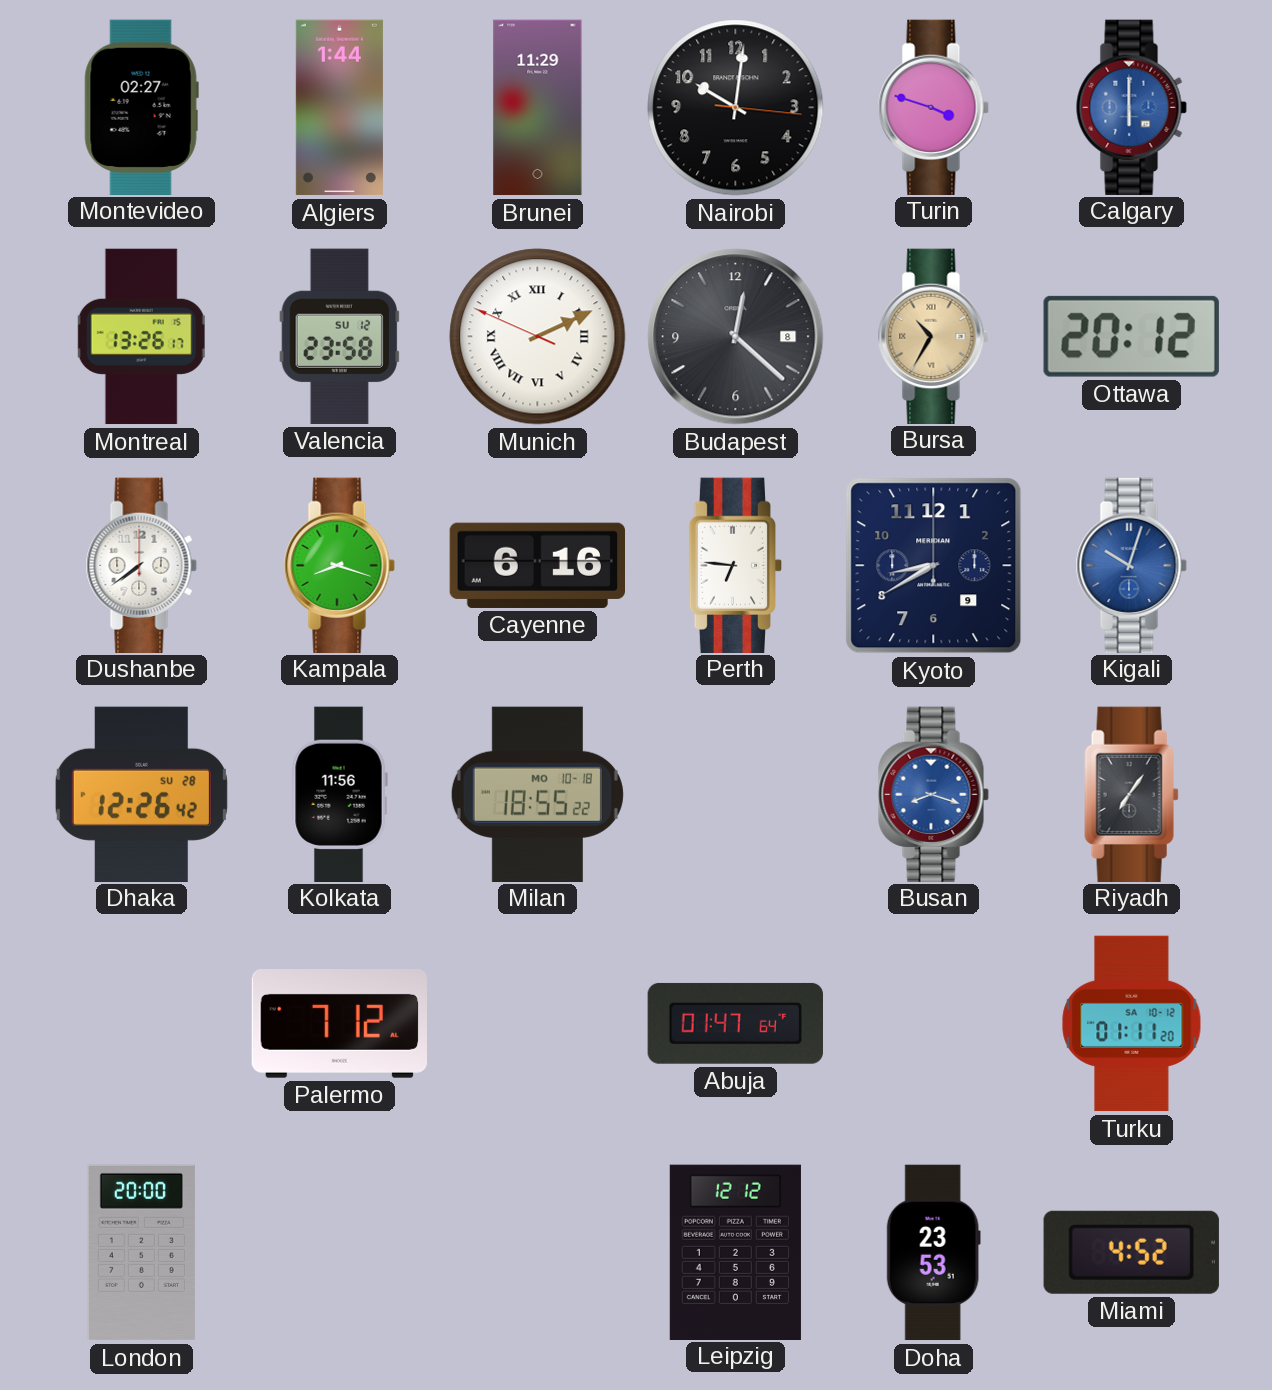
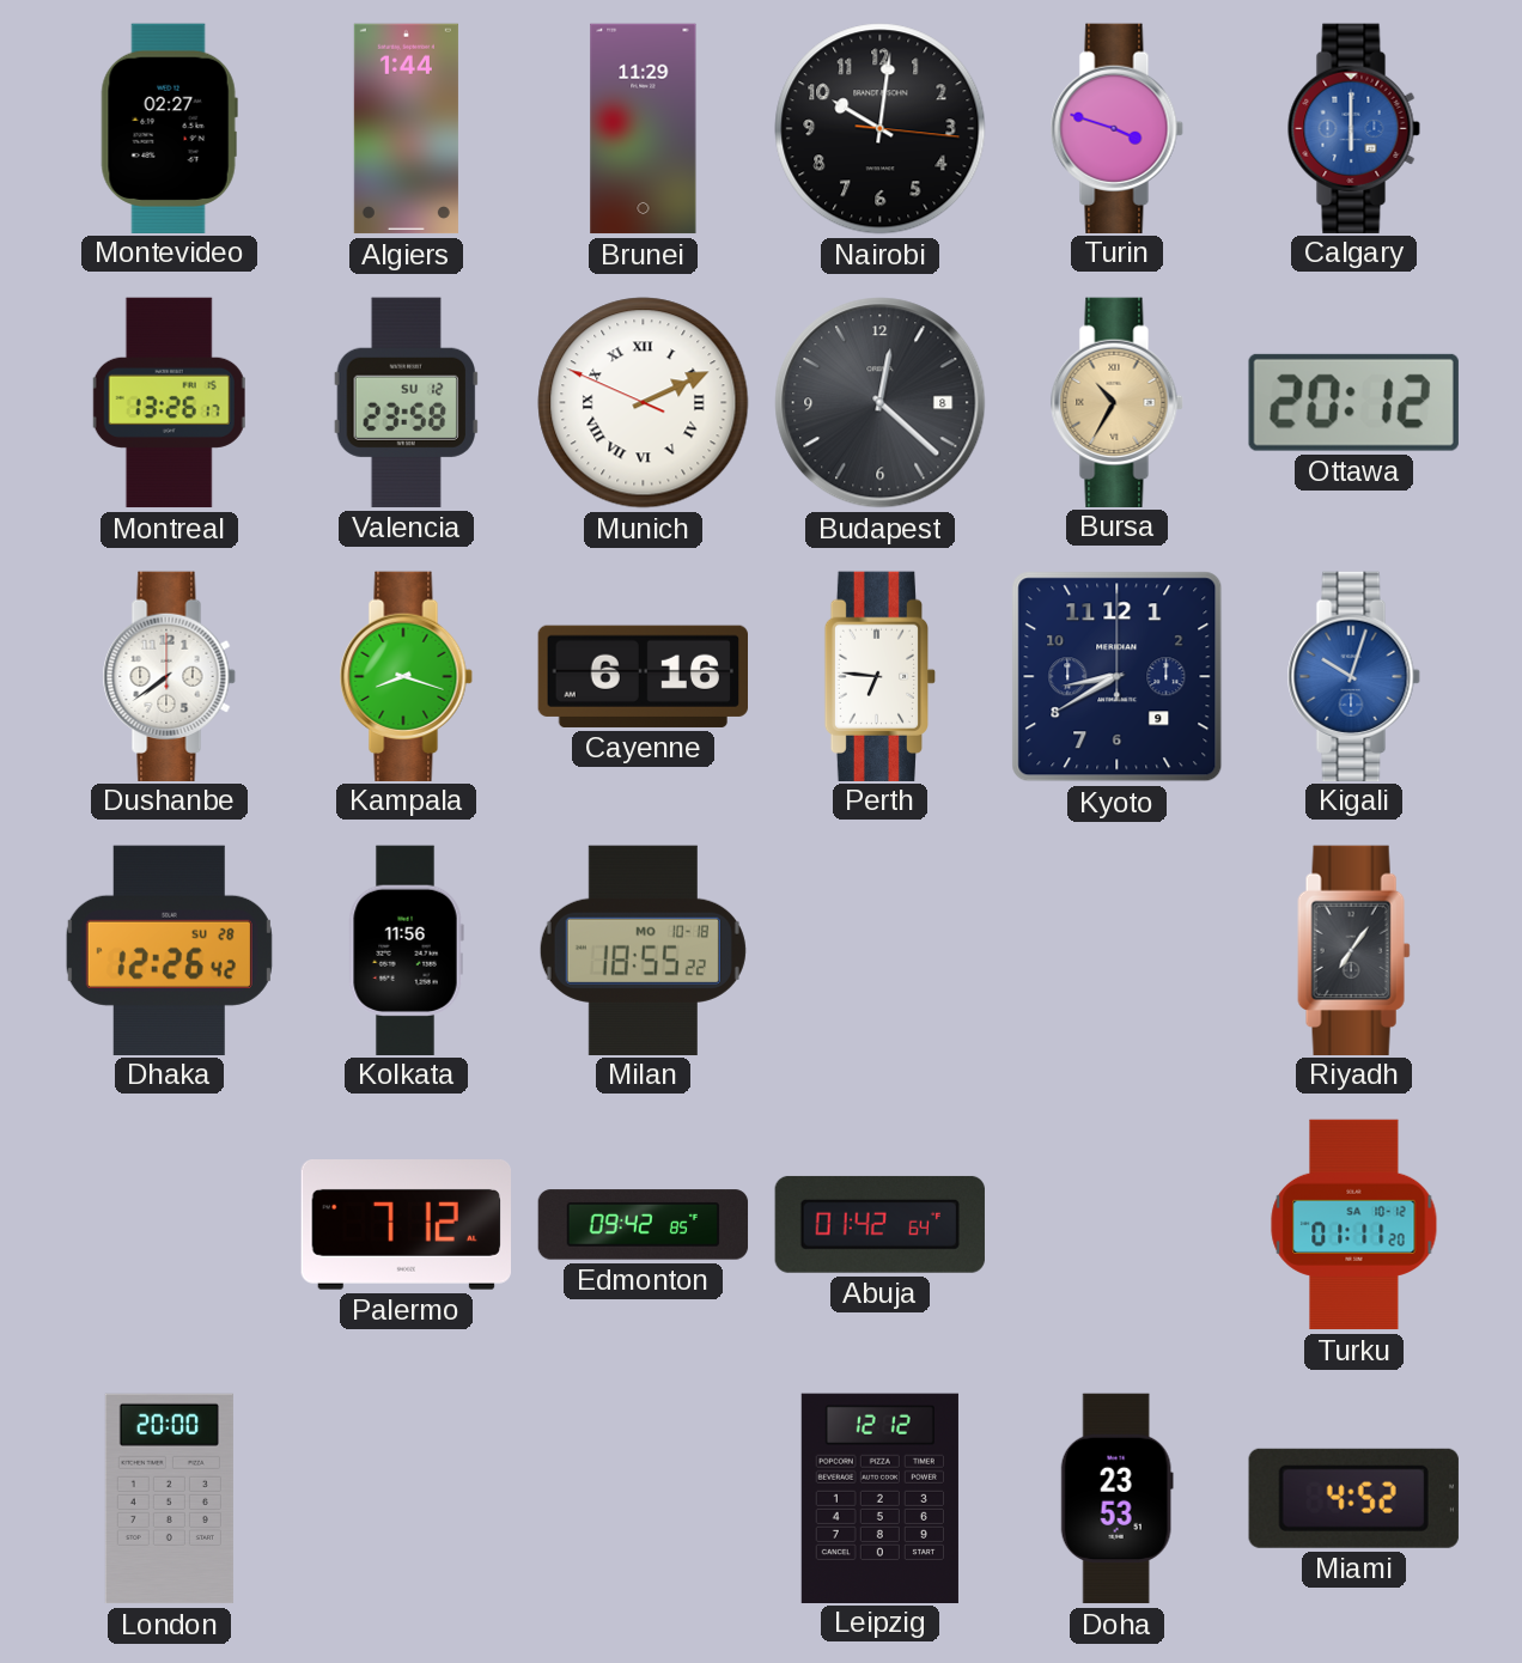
Busan: 8:18 -> none
Edmonton: none -> 09:42
Abuja: 01:47 -> 01:42
